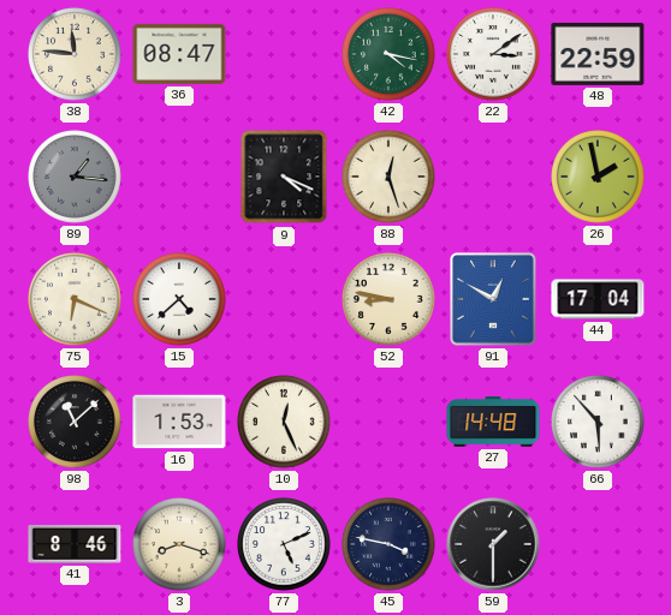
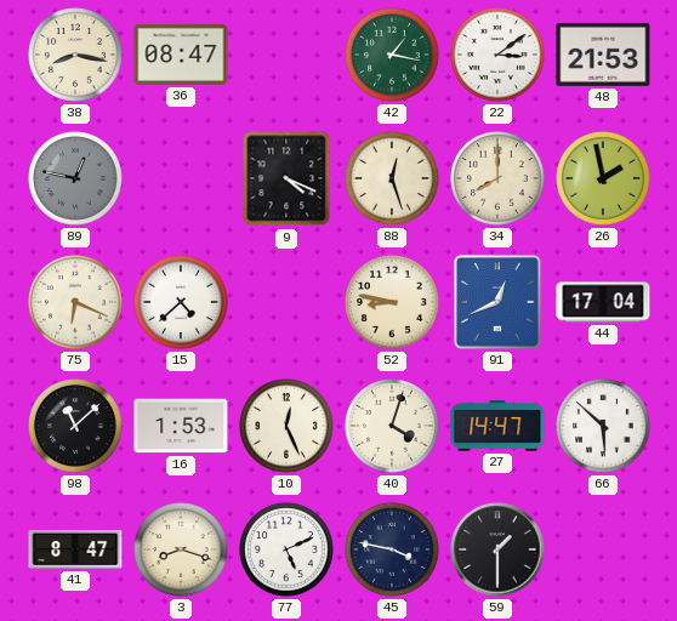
38: 11:46 -> 8:17
42: 4:17 -> 1:17
48: 22:59 -> 21:53
89: 1:16 -> 12:47
34: none -> 8:00
91: 12:50 -> 12:41
40: none -> 4:03
27: 14:48 -> 14:47
66: 5:53 -> 5:52
41: 8:46 -> 8:47
